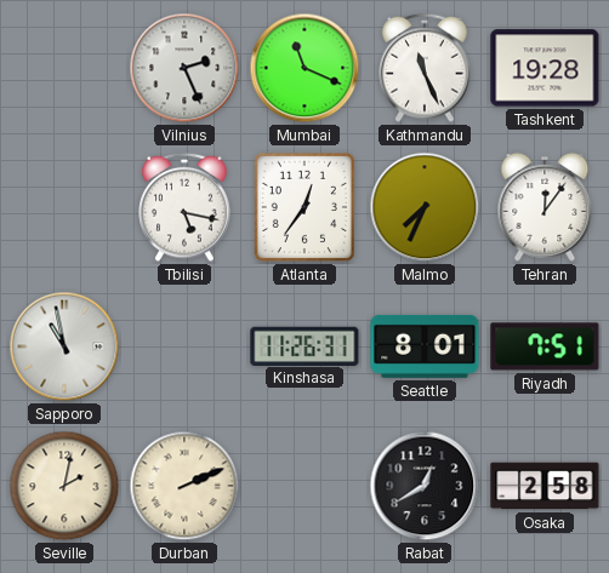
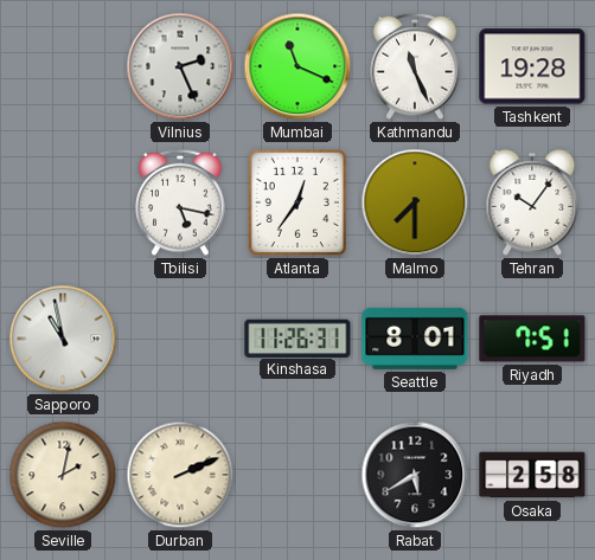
Malmo: 7:34 -> 7:30
Tehran: 12:06 -> 10:06
Rabat: 12:40 -> 5:40
